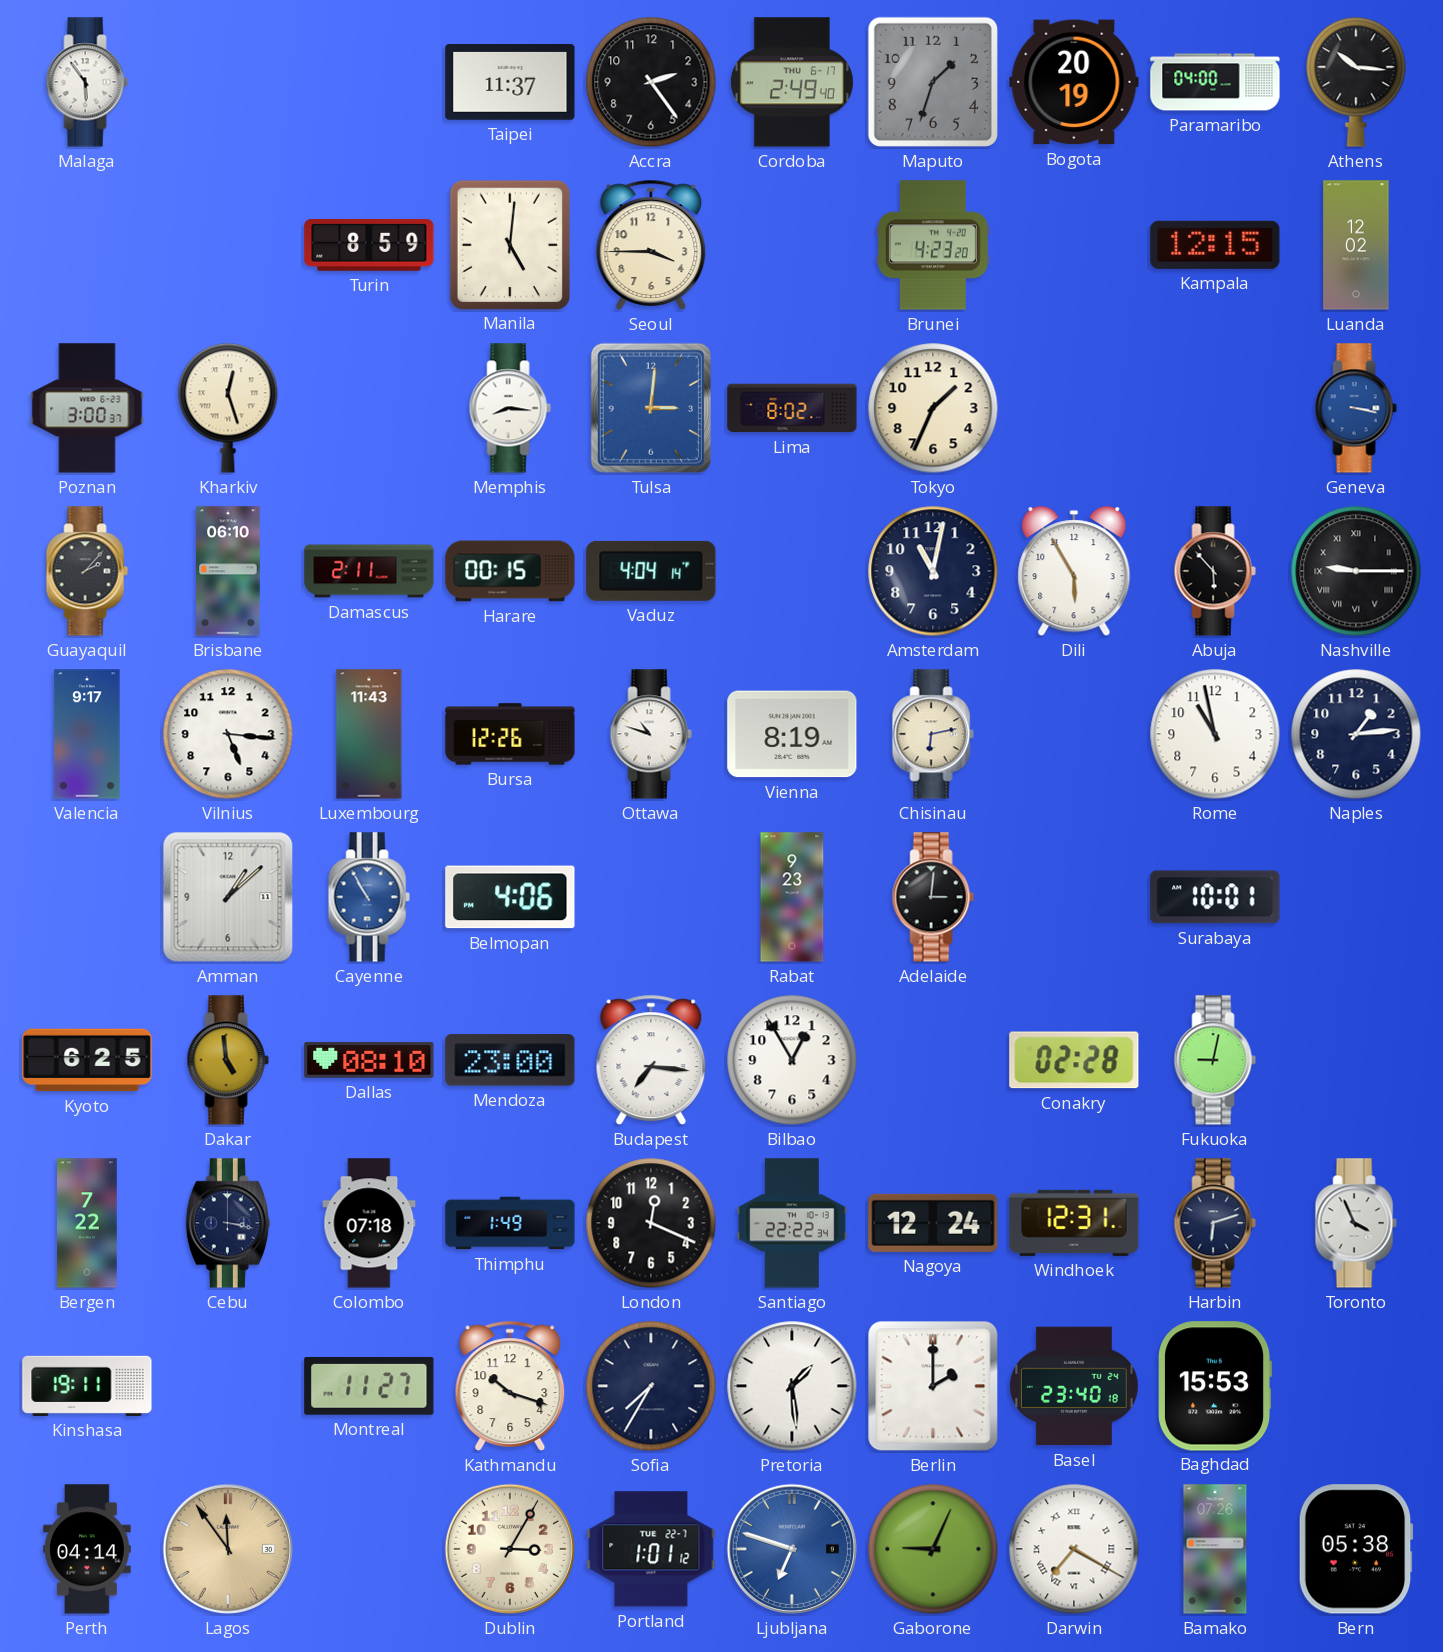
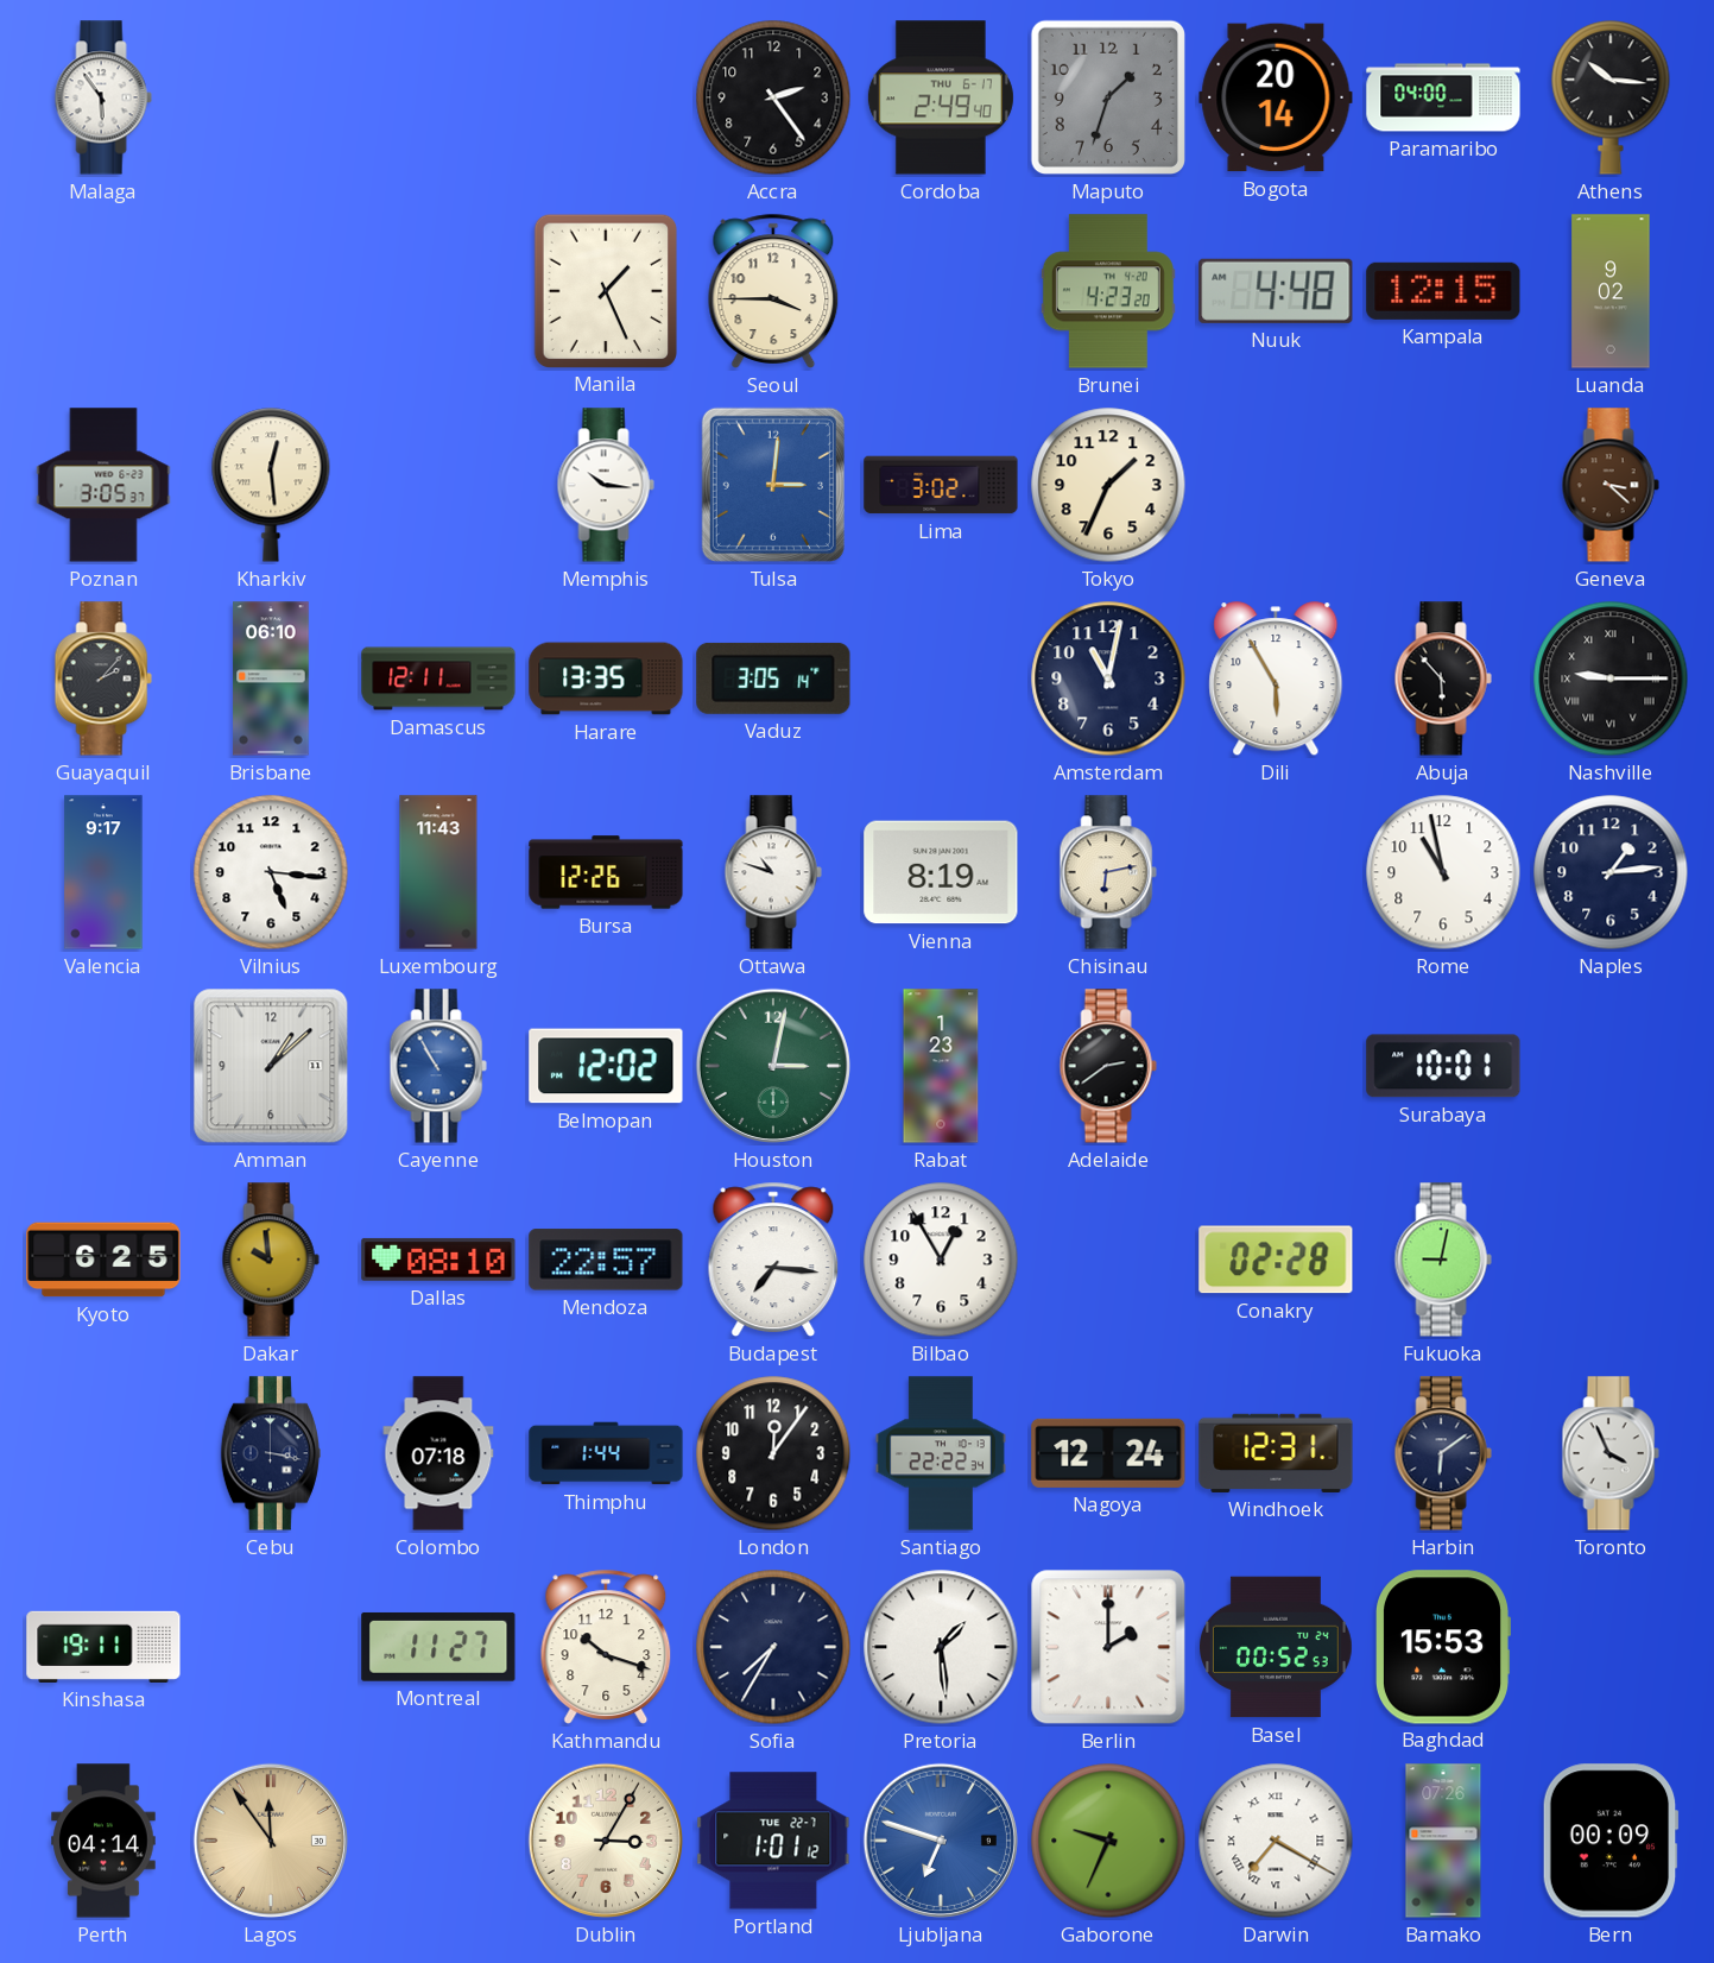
Taipei: 11:37 -> none
Bogota: 20:19 -> 20:14
Turin: 8:59 -> none
Manila: 5:01 -> 1:26
Nuuk: none -> 4:48
Luanda: 12:02 -> 9:02
Poznan: 3:00 -> 3:05
Kharkiv: 12:27 -> 12:29
Memphis: 8:16 -> 10:16
Lima: 8:02 -> 3:02
Geneva: 3:17 -> 3:22
Geneva dial: blue -> brown
Damascus: 2:11 -> 12:11
Harare: 00:15 -> 13:35
Vaduz: 4:04 -> 3:05
Belmopan: 4:06 -> 12:02
Houston: none -> 3:02
Rabat: 9:23 -> 1:23
Adelaide: 3:01 -> 2:39
Dakar: 4:59 -> 9:59
Mendoza: 23:00 -> 22:57
Bergen: 7:22 -> none
Thimphu: 1:49 -> 1:44
London: 12:19 -> 12:06
Harbin: 6:12 -> 6:09
Basel: 23:40 -> 00:52
Gaborone: 9:04 -> 9:34
Bern: 05:38 -> 00:09
